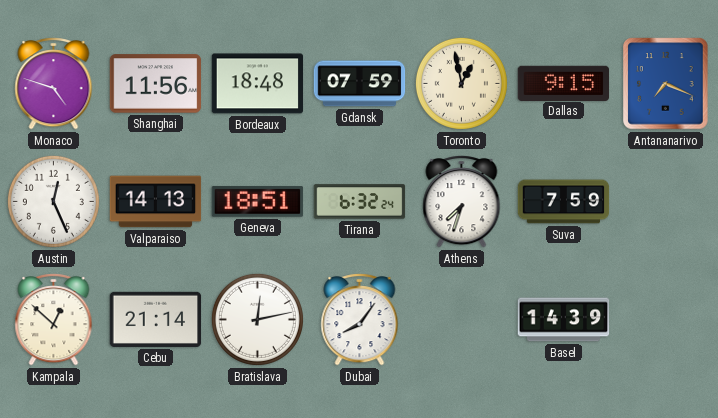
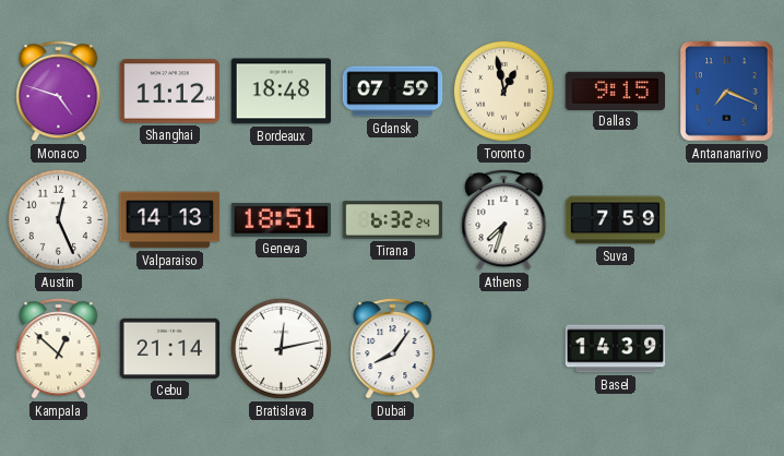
Shanghai: 11:56 -> 11:12
